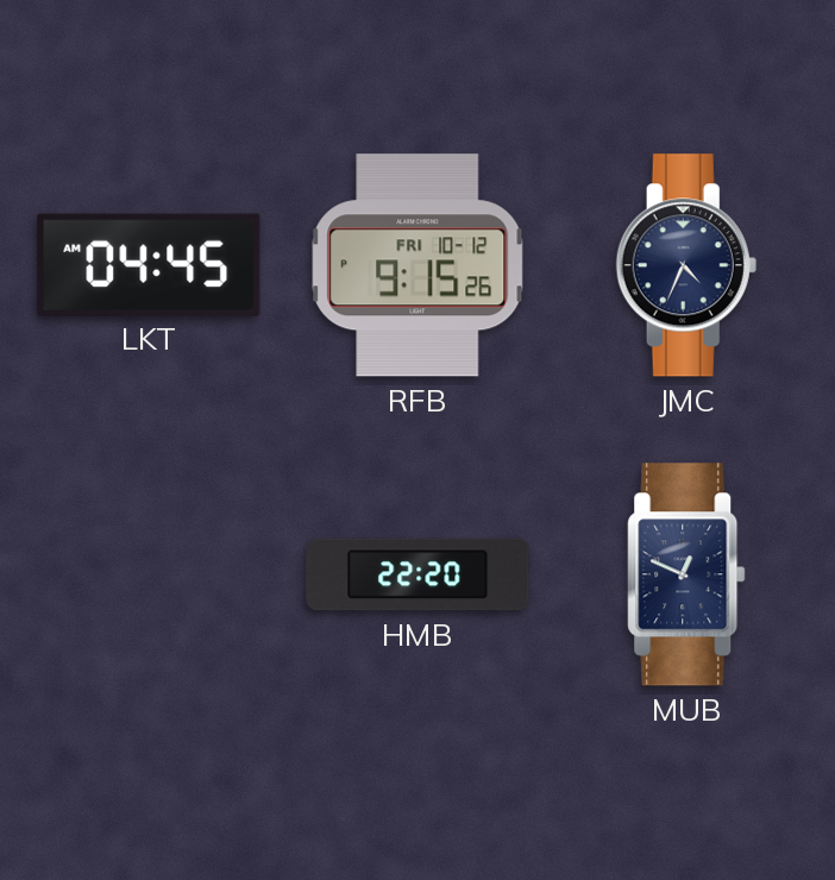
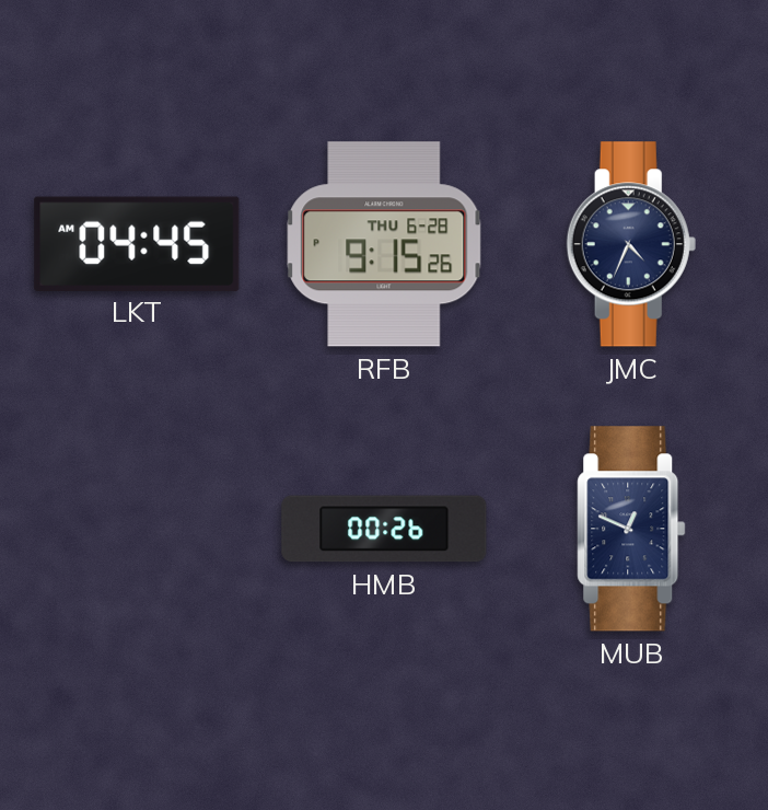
RFB date: FRI 10-12 -> THU 6-28
HMB: 22:20 -> 00:26
